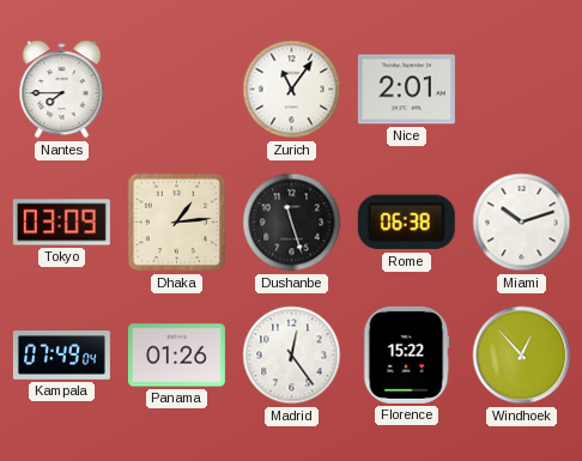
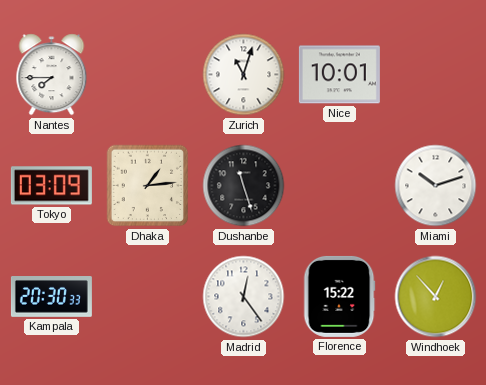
Zurich: 11:06 -> 11:03
Nice: 2:01 -> 10:01
Rome: 06:38 -> none
Kampala: 07:49 -> 20:30
Panama: 01:26 -> none
